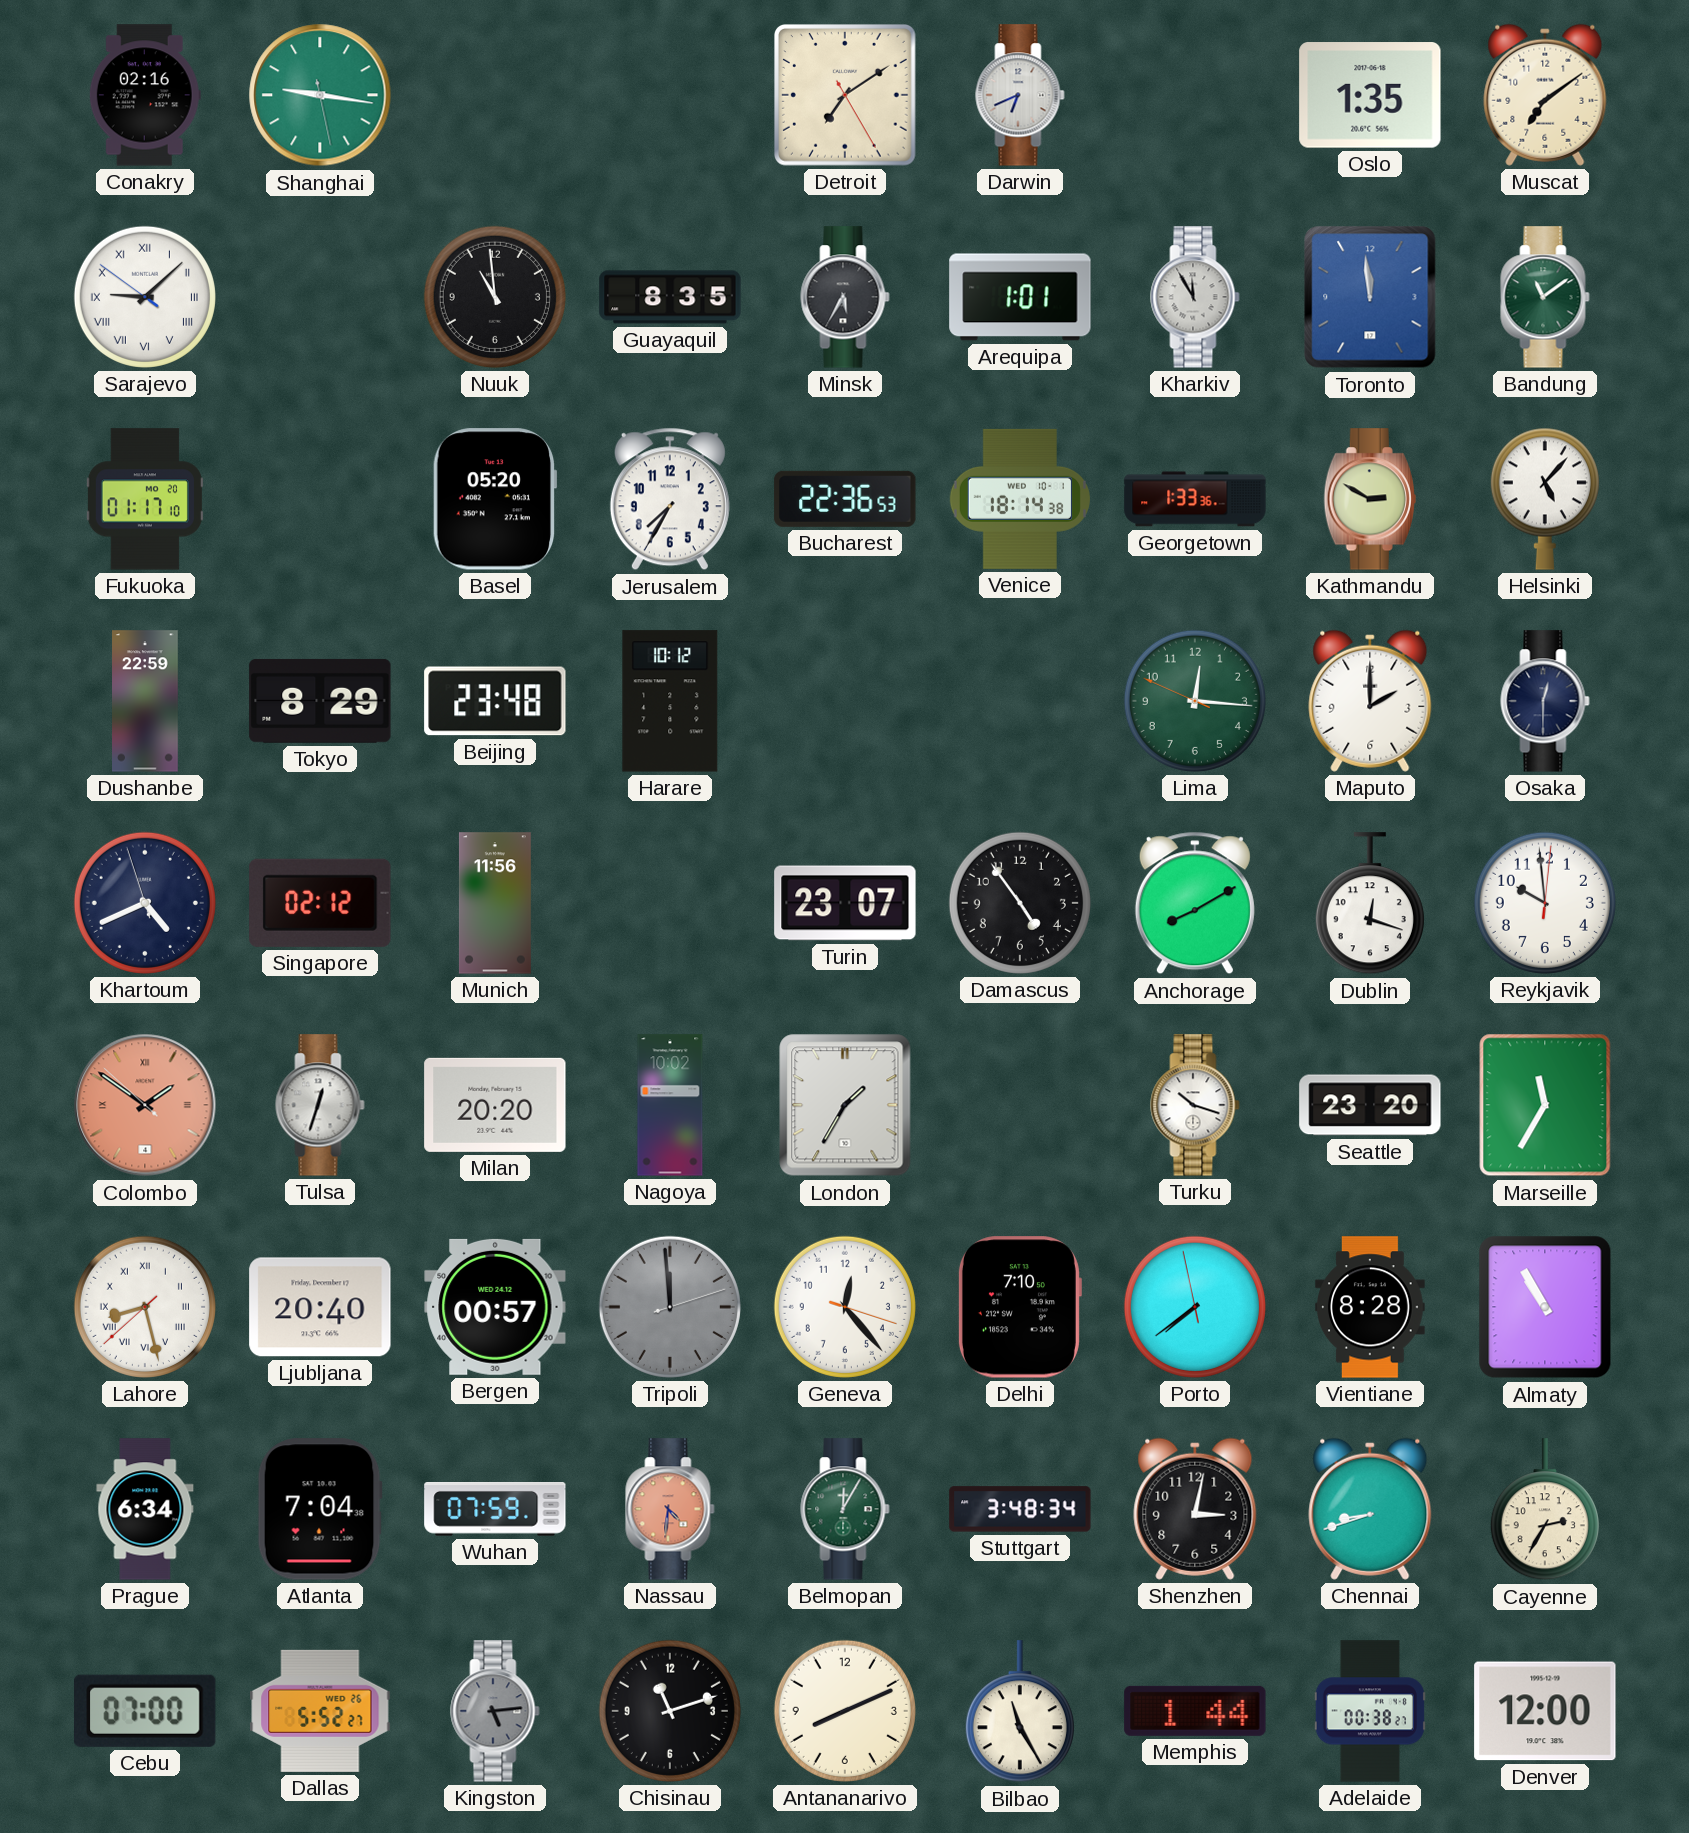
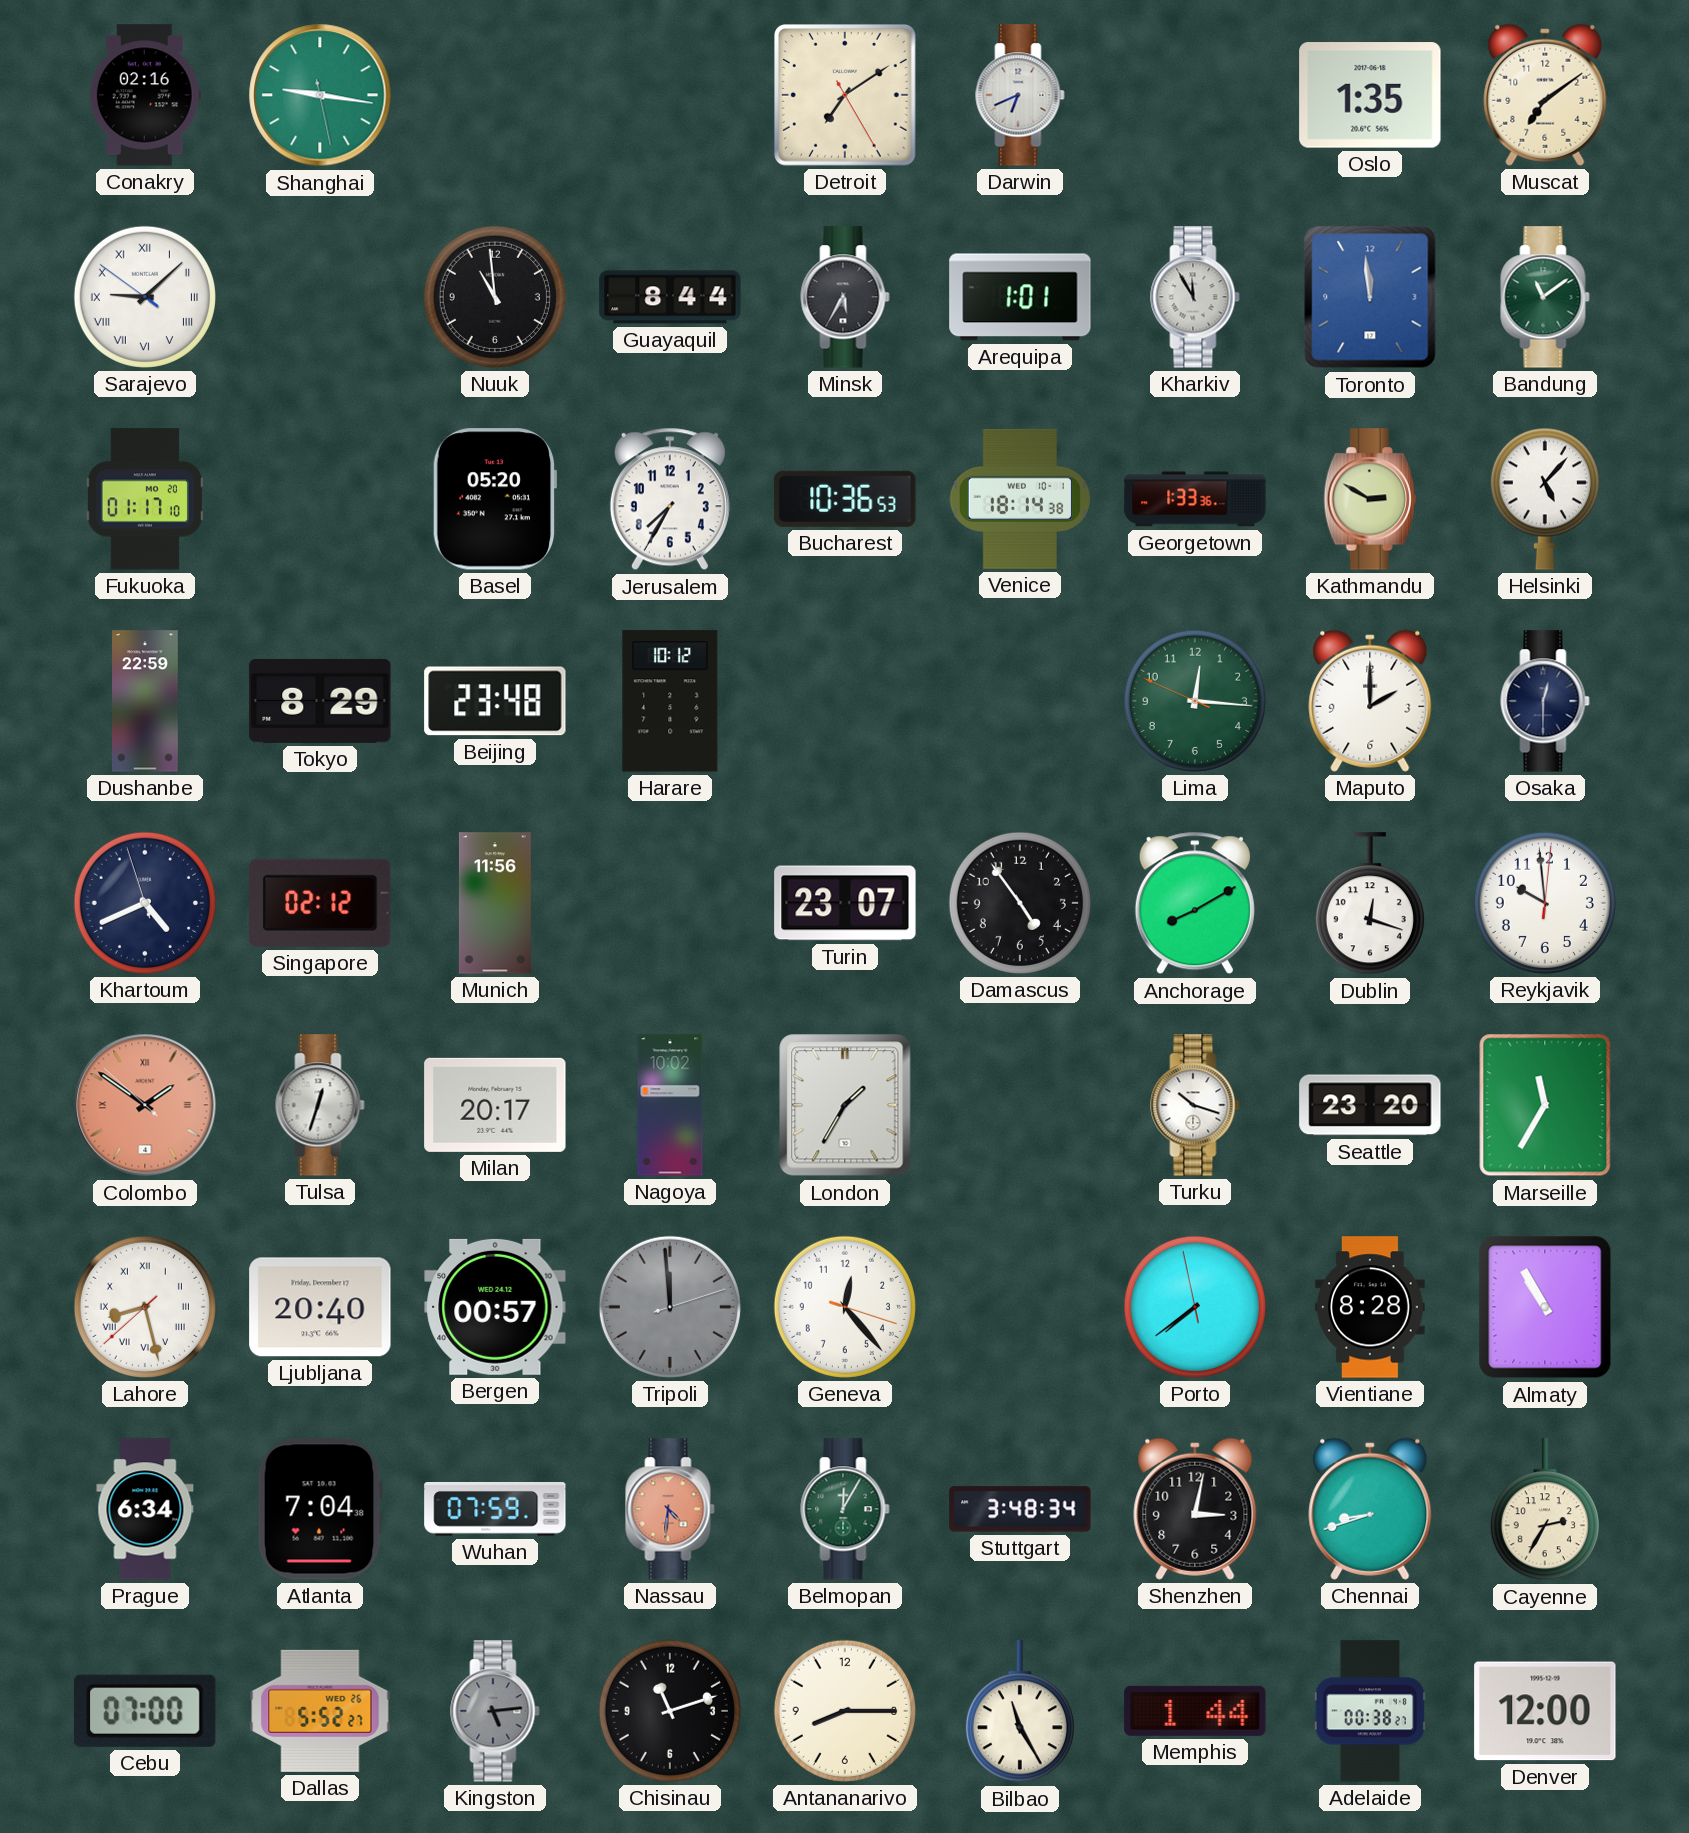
Guayaquil: 8:35 -> 8:44
Bucharest: 22:36 -> 10:36
Milan: 20:20 -> 20:17
Delhi: 7:10 -> none
Antananarivo: 8:11 -> 8:15
